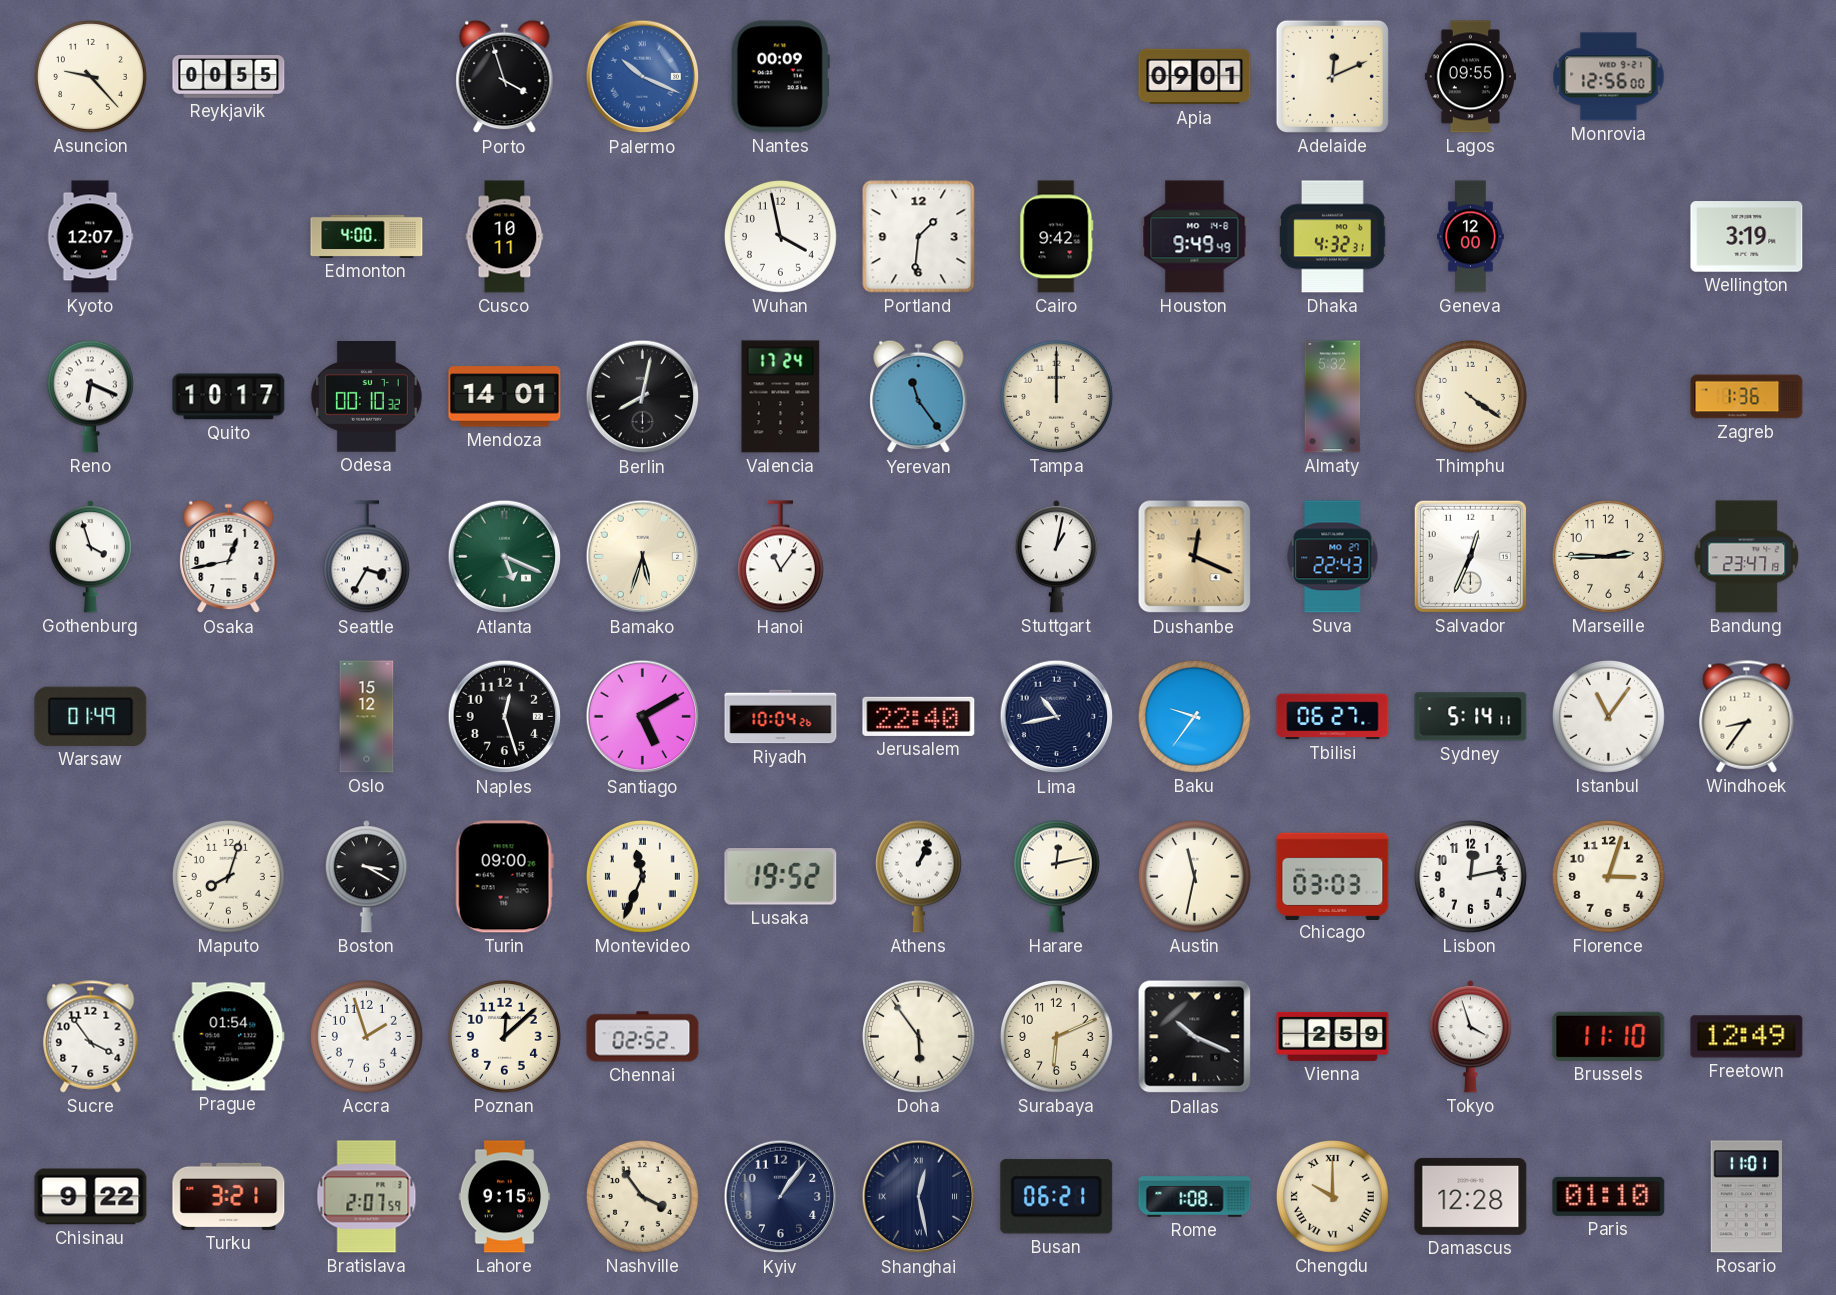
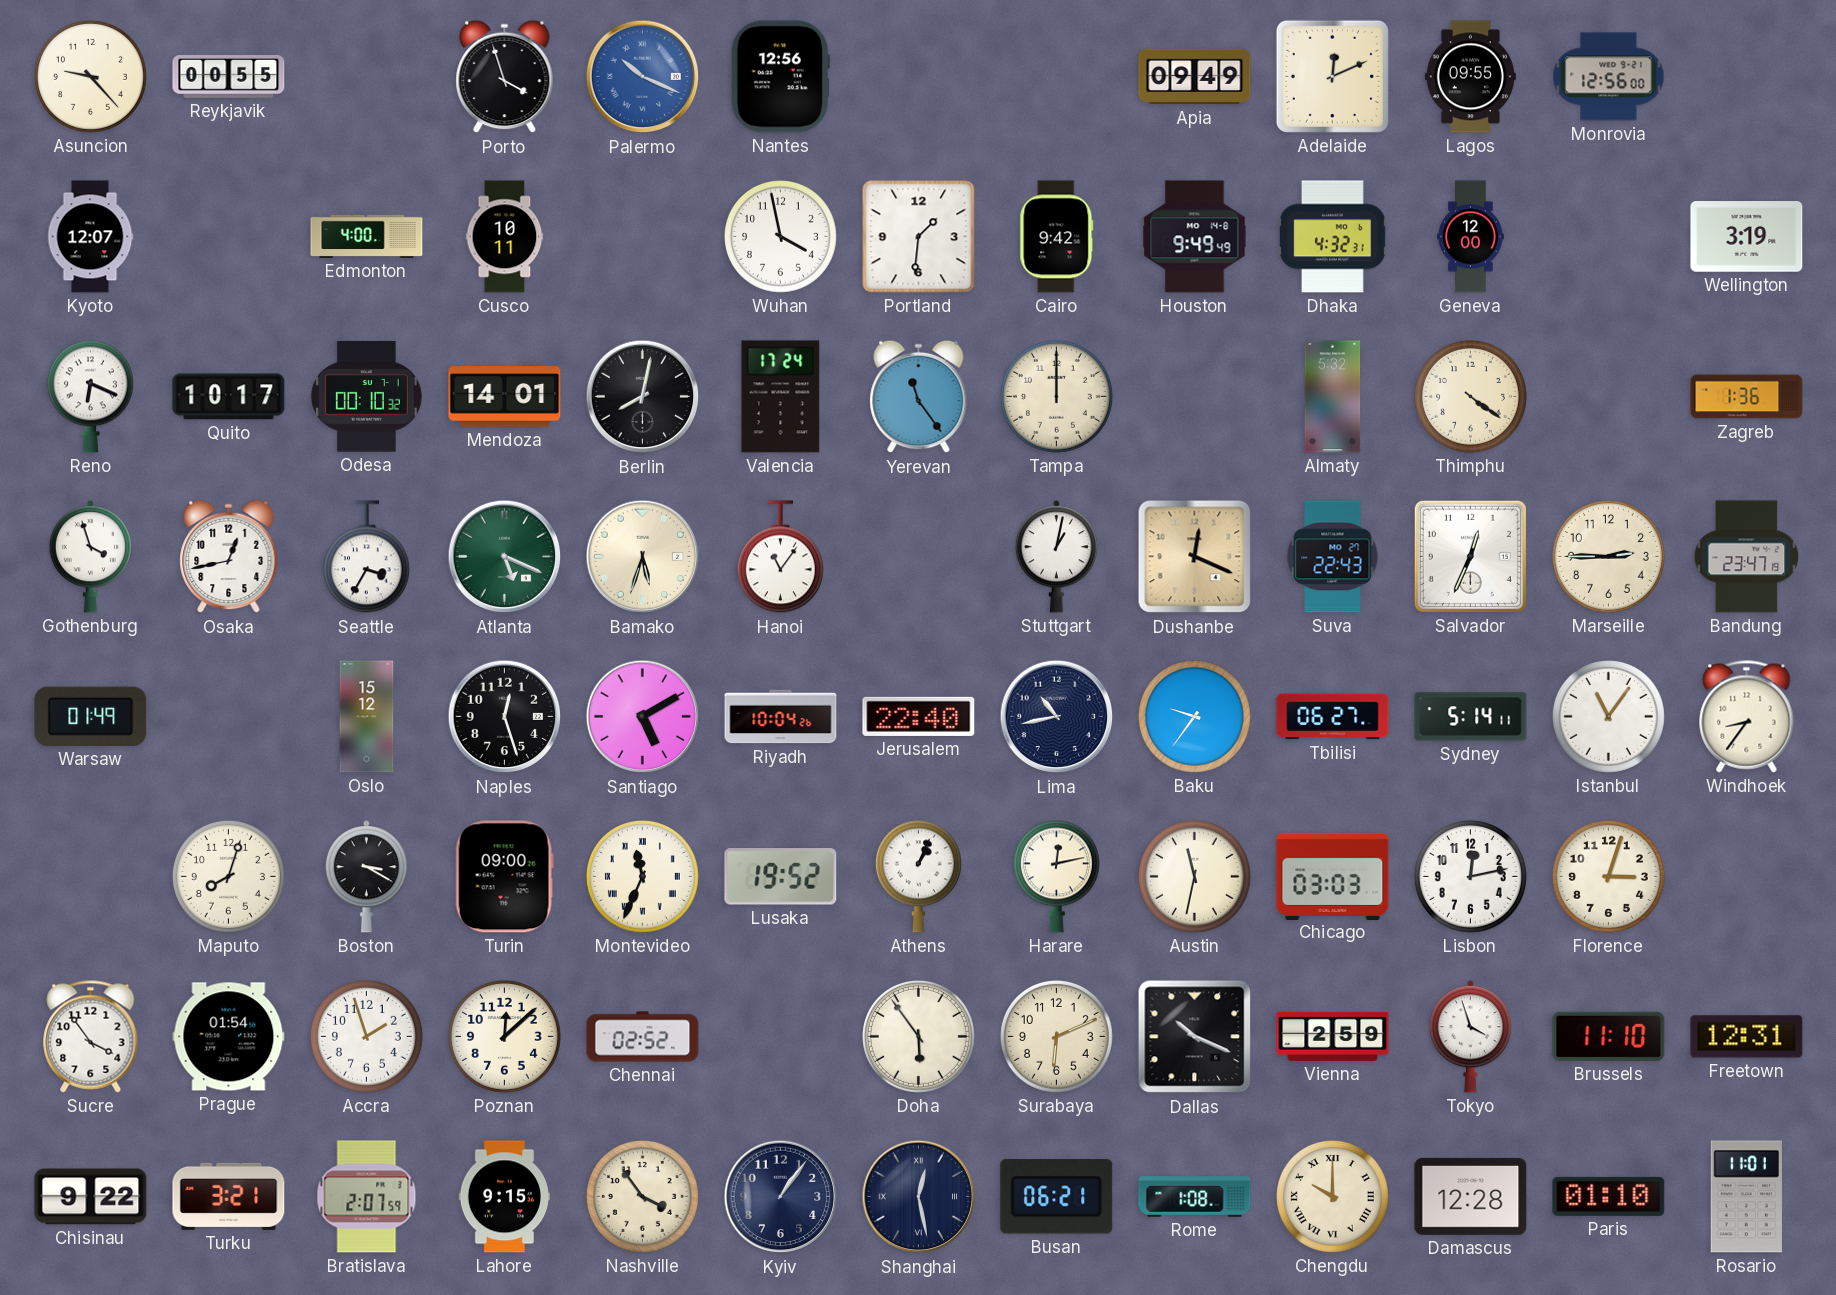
Nantes: 00:09 -> 12:56
Apia: 09:01 -> 09:49
Freetown: 12:49 -> 12:31
